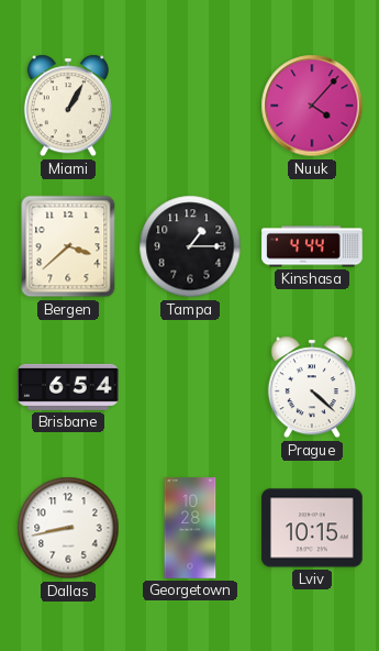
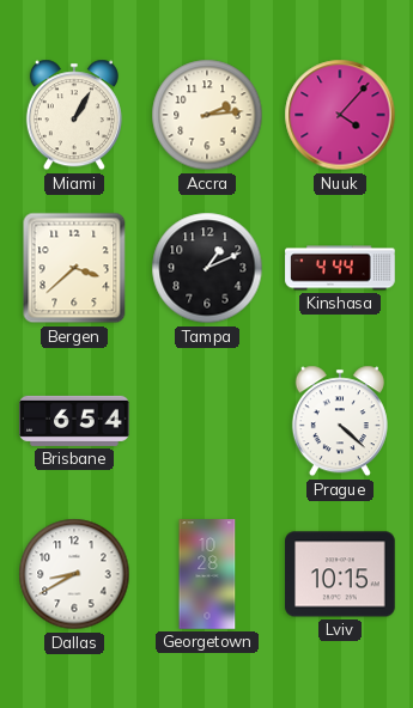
Accra: none -> 2:14
Tampa: 1:15 -> 1:11
Dallas: 8:43 -> 8:40
